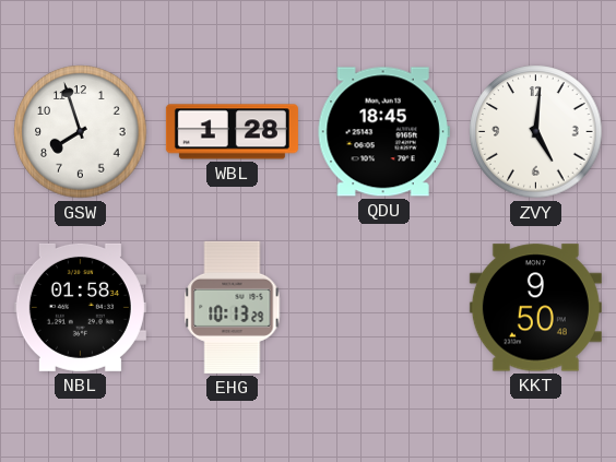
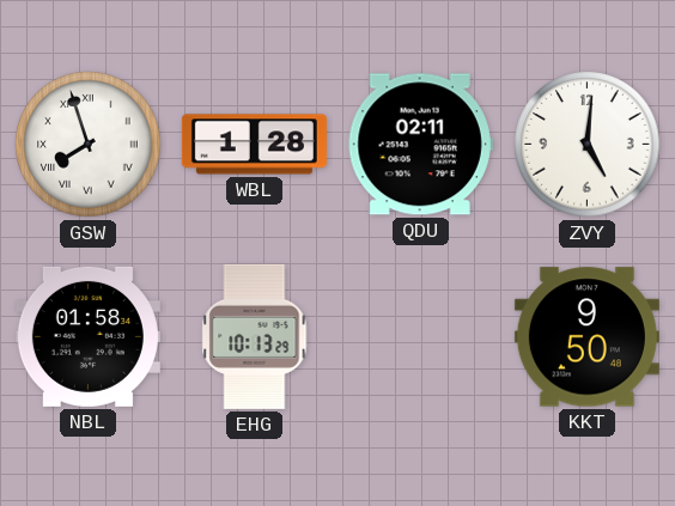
GSW numerals: Arabic -> Roman
QDU: 18:45 -> 02:11
